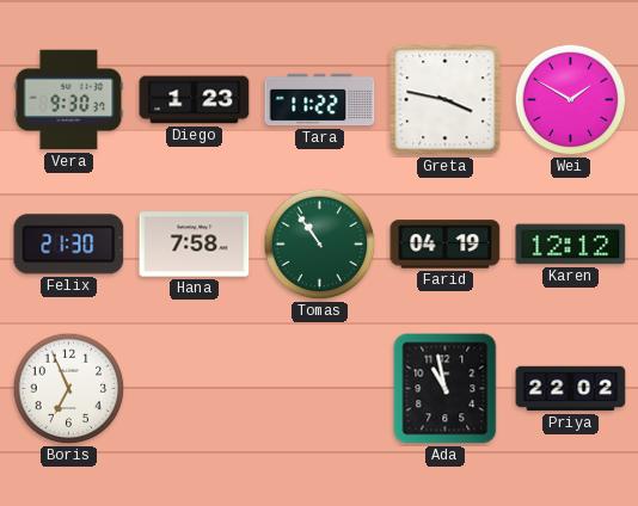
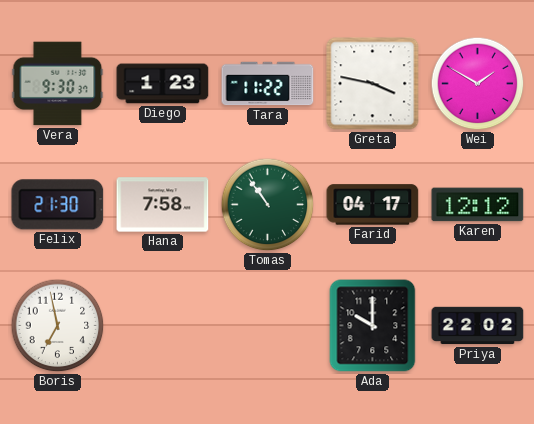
Farid: 04:19 -> 04:17
Boris: 6:56 -> 6:58
Ada: 10:58 -> 10:00
